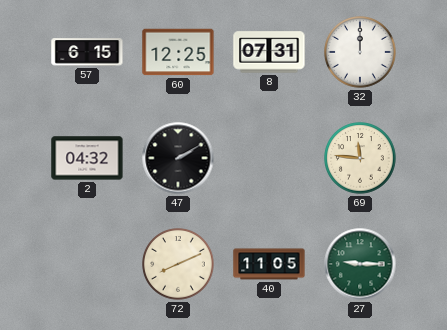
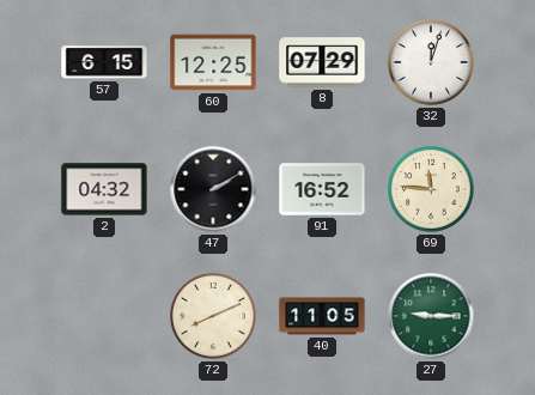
8: 07:31 -> 07:29
32: 12:00 -> 12:03
91: none -> 16:52
